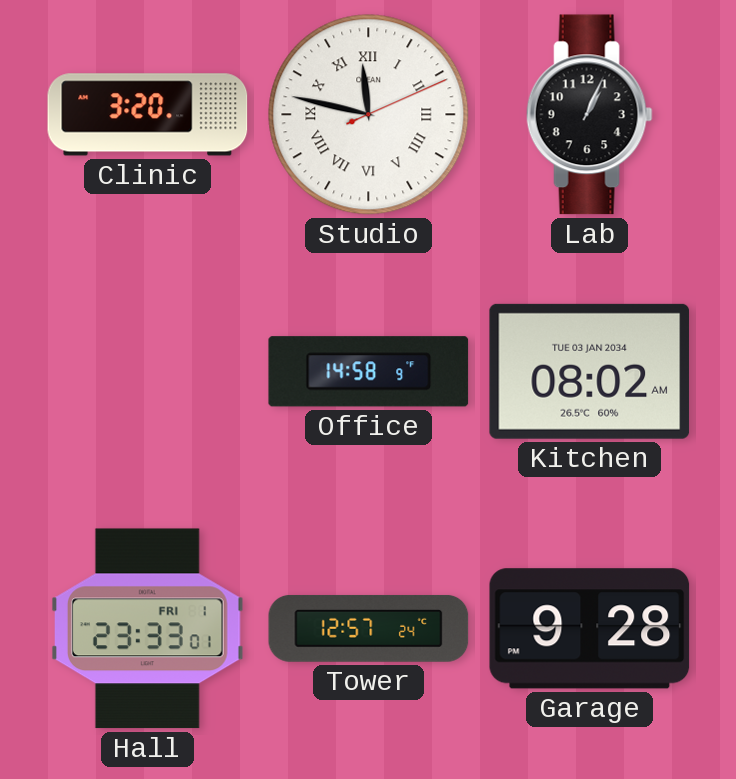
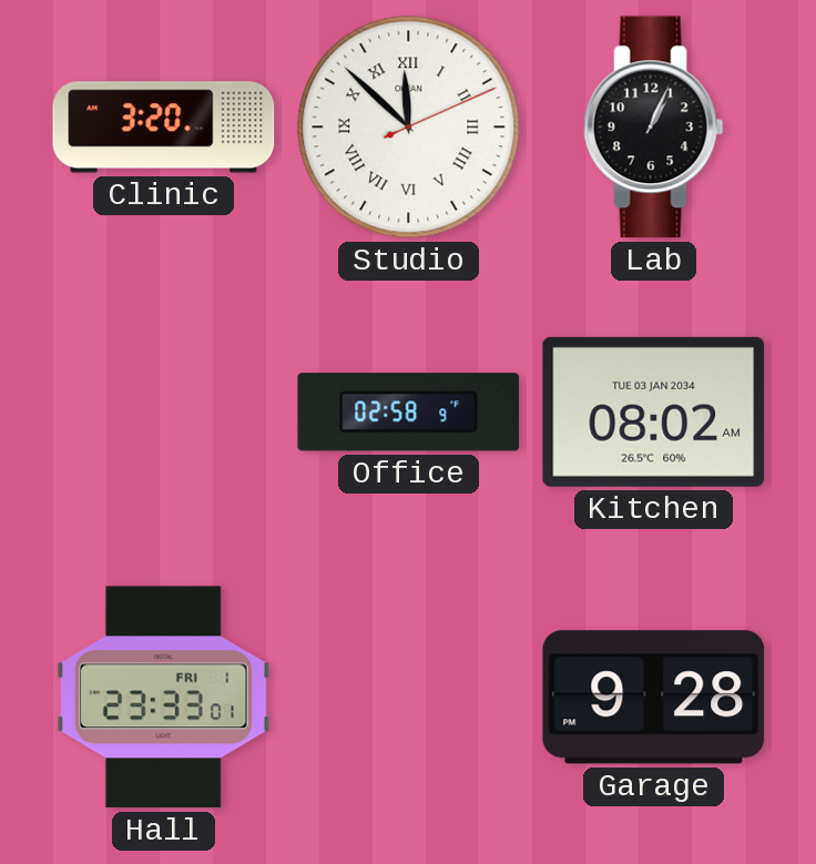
Studio: 11:47 -> 11:52
Office: 14:58 -> 02:58
Tower: 12:57 -> none
